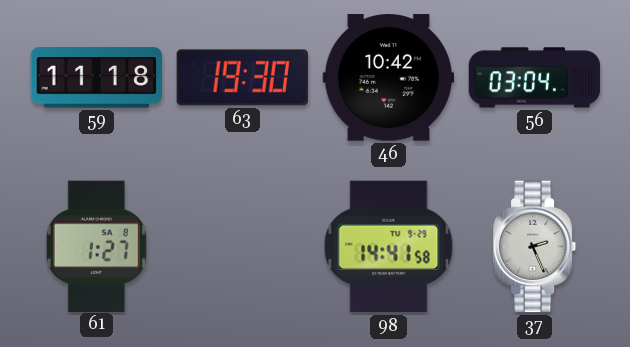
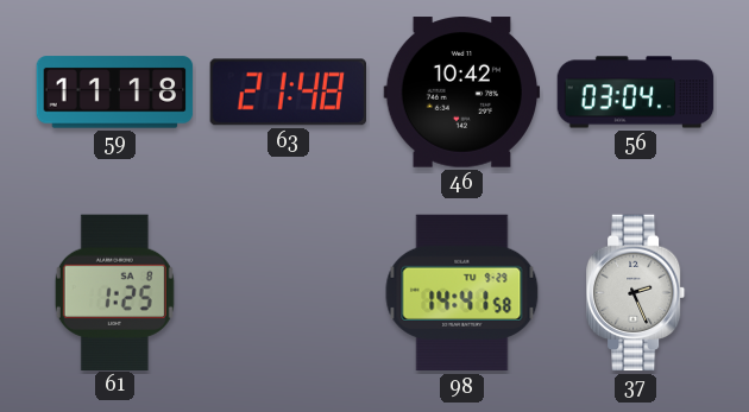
63: 19:30 -> 21:48
61: 1:27 -> 1:25
